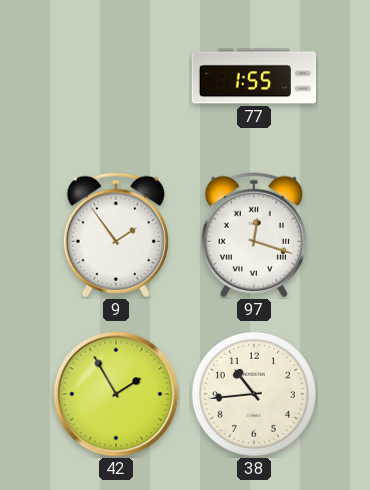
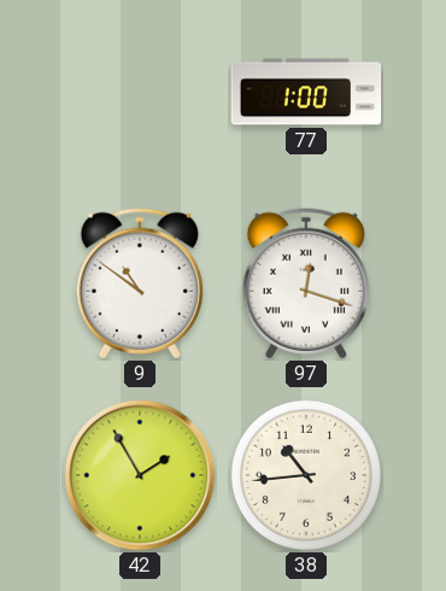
77: 1:55 -> 1:00
9: 1:54 -> 10:51
